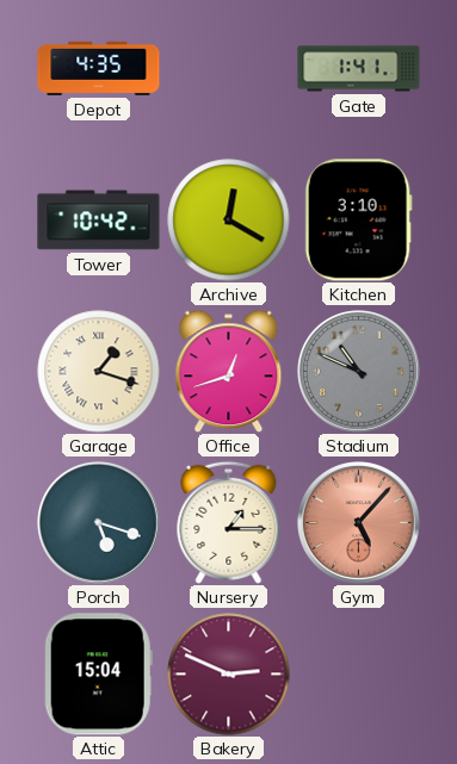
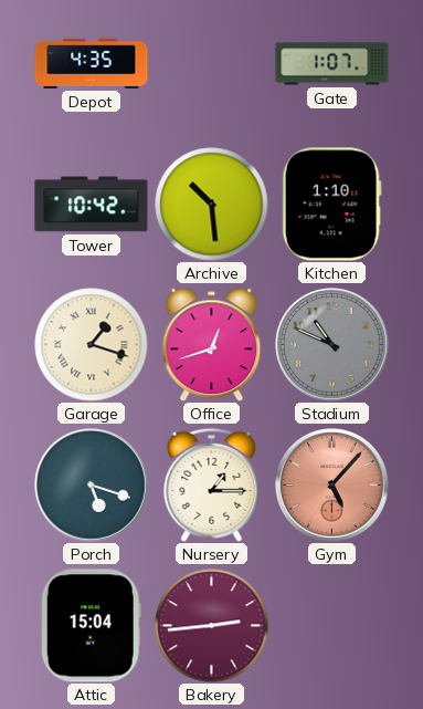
Gate: 1:41 -> 1:07
Archive: 12:20 -> 10:29
Kitchen: 3:10 -> 1:10
Bakery: 2:49 -> 2:44
